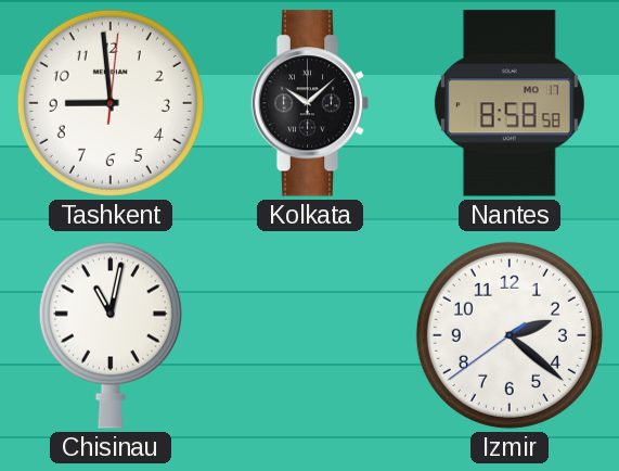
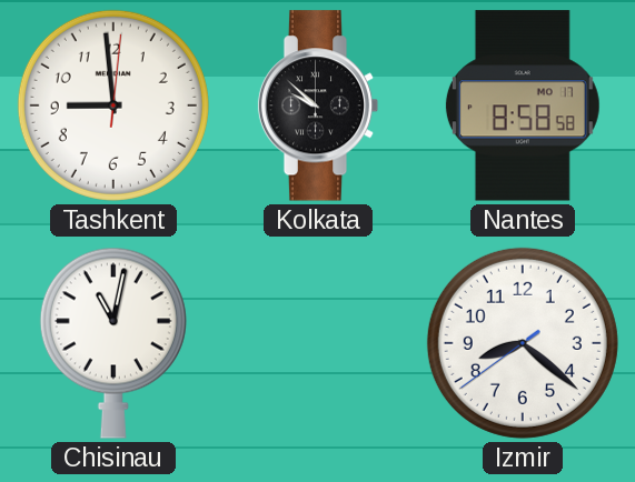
Kolkata: 10:08 -> 9:52
Izmir: 2:21 -> 8:21
